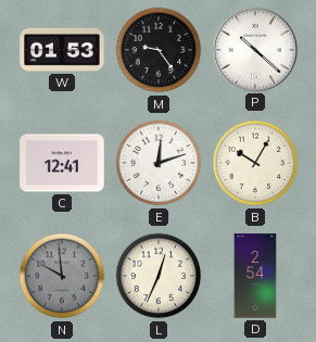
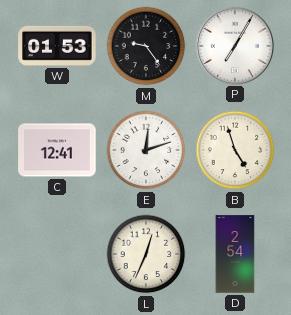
P: 10:22 -> 7:05
B: 10:05 -> 4:57
N: 9:59 -> none
